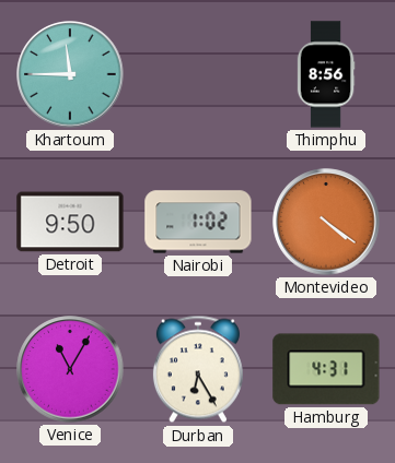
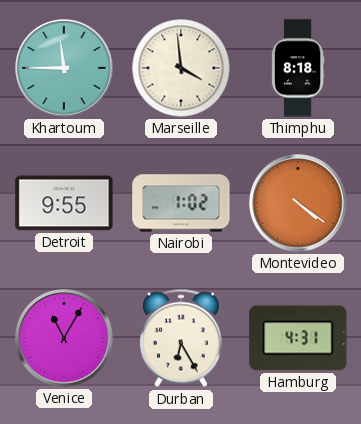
Marseille: none -> 3:59
Thimphu: 8:56 -> 8:18
Detroit: 9:50 -> 9:55
